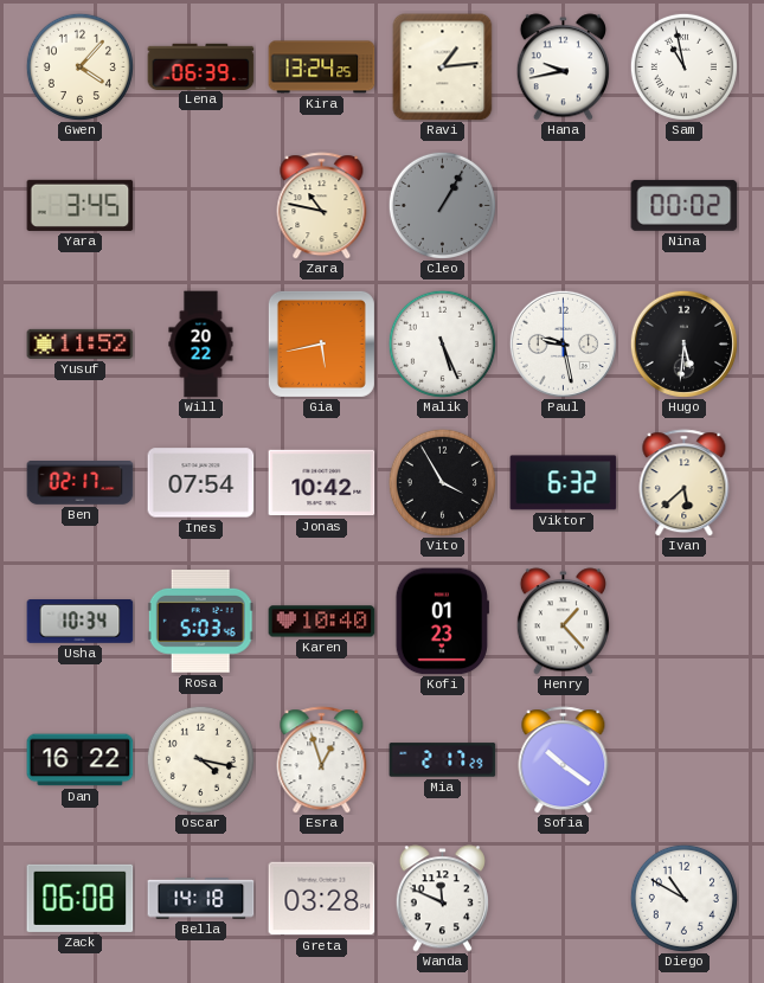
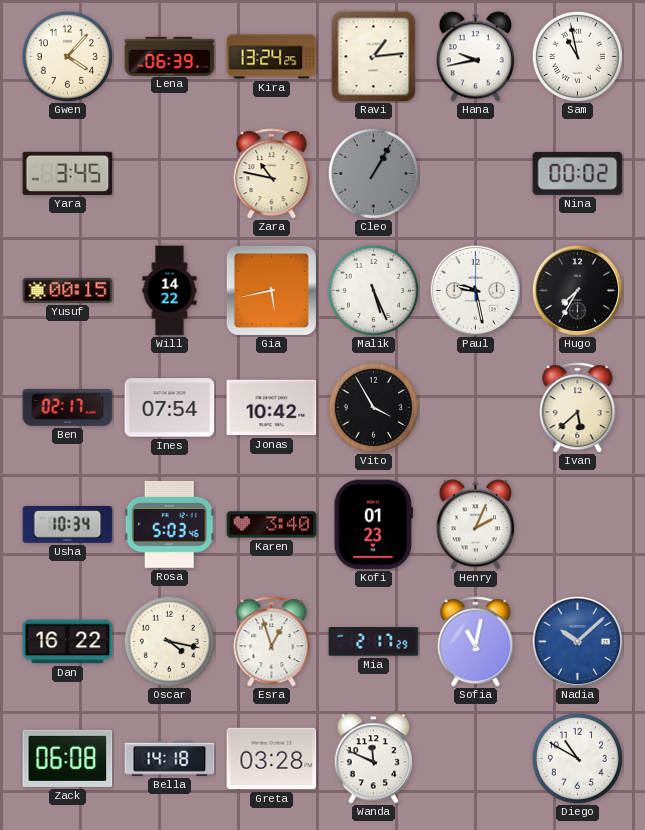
Yusuf: 11:52 -> 00:15
Will: 20:22 -> 14:22
Hugo: 5:31 -> 7:35
Viktor: 6:32 -> none
Karen: 10:40 -> 3:40
Henry: 1:23 -> 2:04
Sofia: 10:21 -> 11:02
Nadia: none -> 10:08
